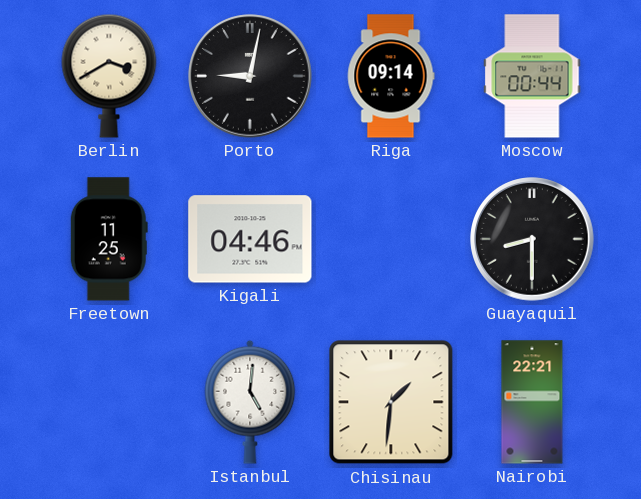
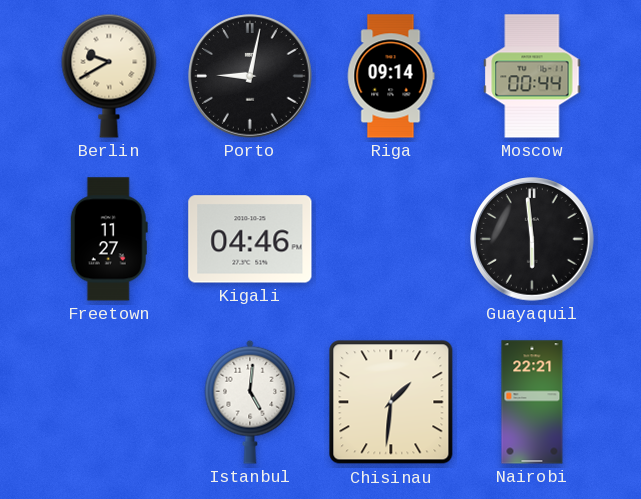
Berlin: 3:40 -> 9:40
Freetown: 11:25 -> 11:27
Guayaquil: 8:30 -> 5:59
